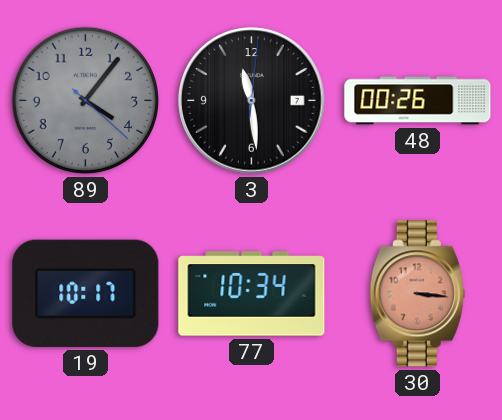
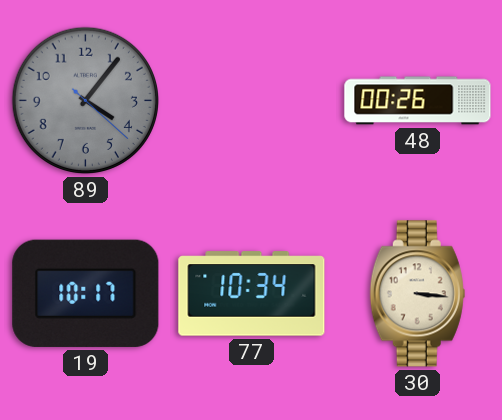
3: 11:29 -> none
30 dial: salmon -> cream
